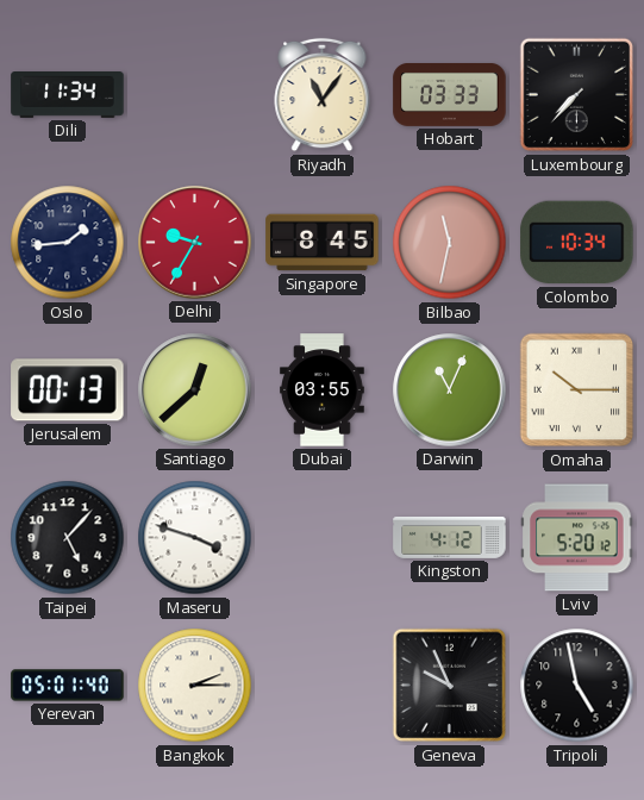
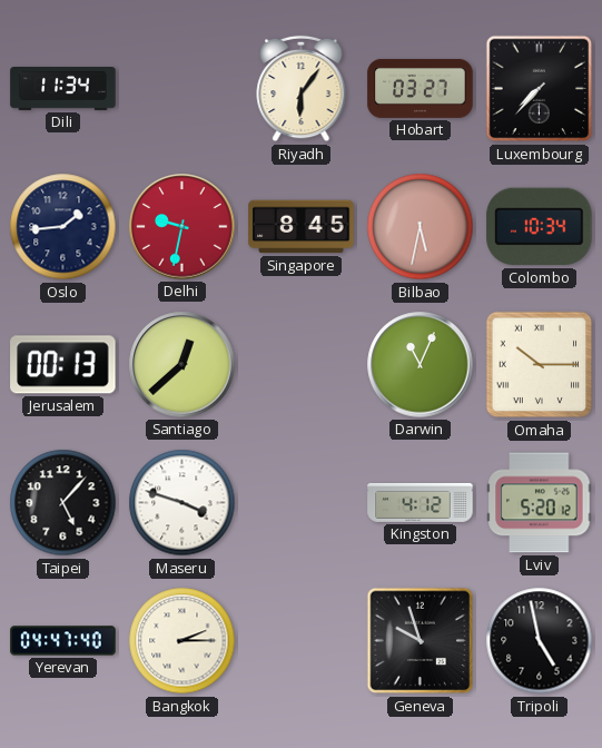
Riyadh: 11:06 -> 6:06
Hobart: 03:33 -> 03:27
Delhi: 9:35 -> 9:32
Bilbao: 11:32 -> 5:32
Dubai: 03:55 -> none
Yerevan: 05:01 -> 04:47
Geneva: 9:56 -> 9:57
